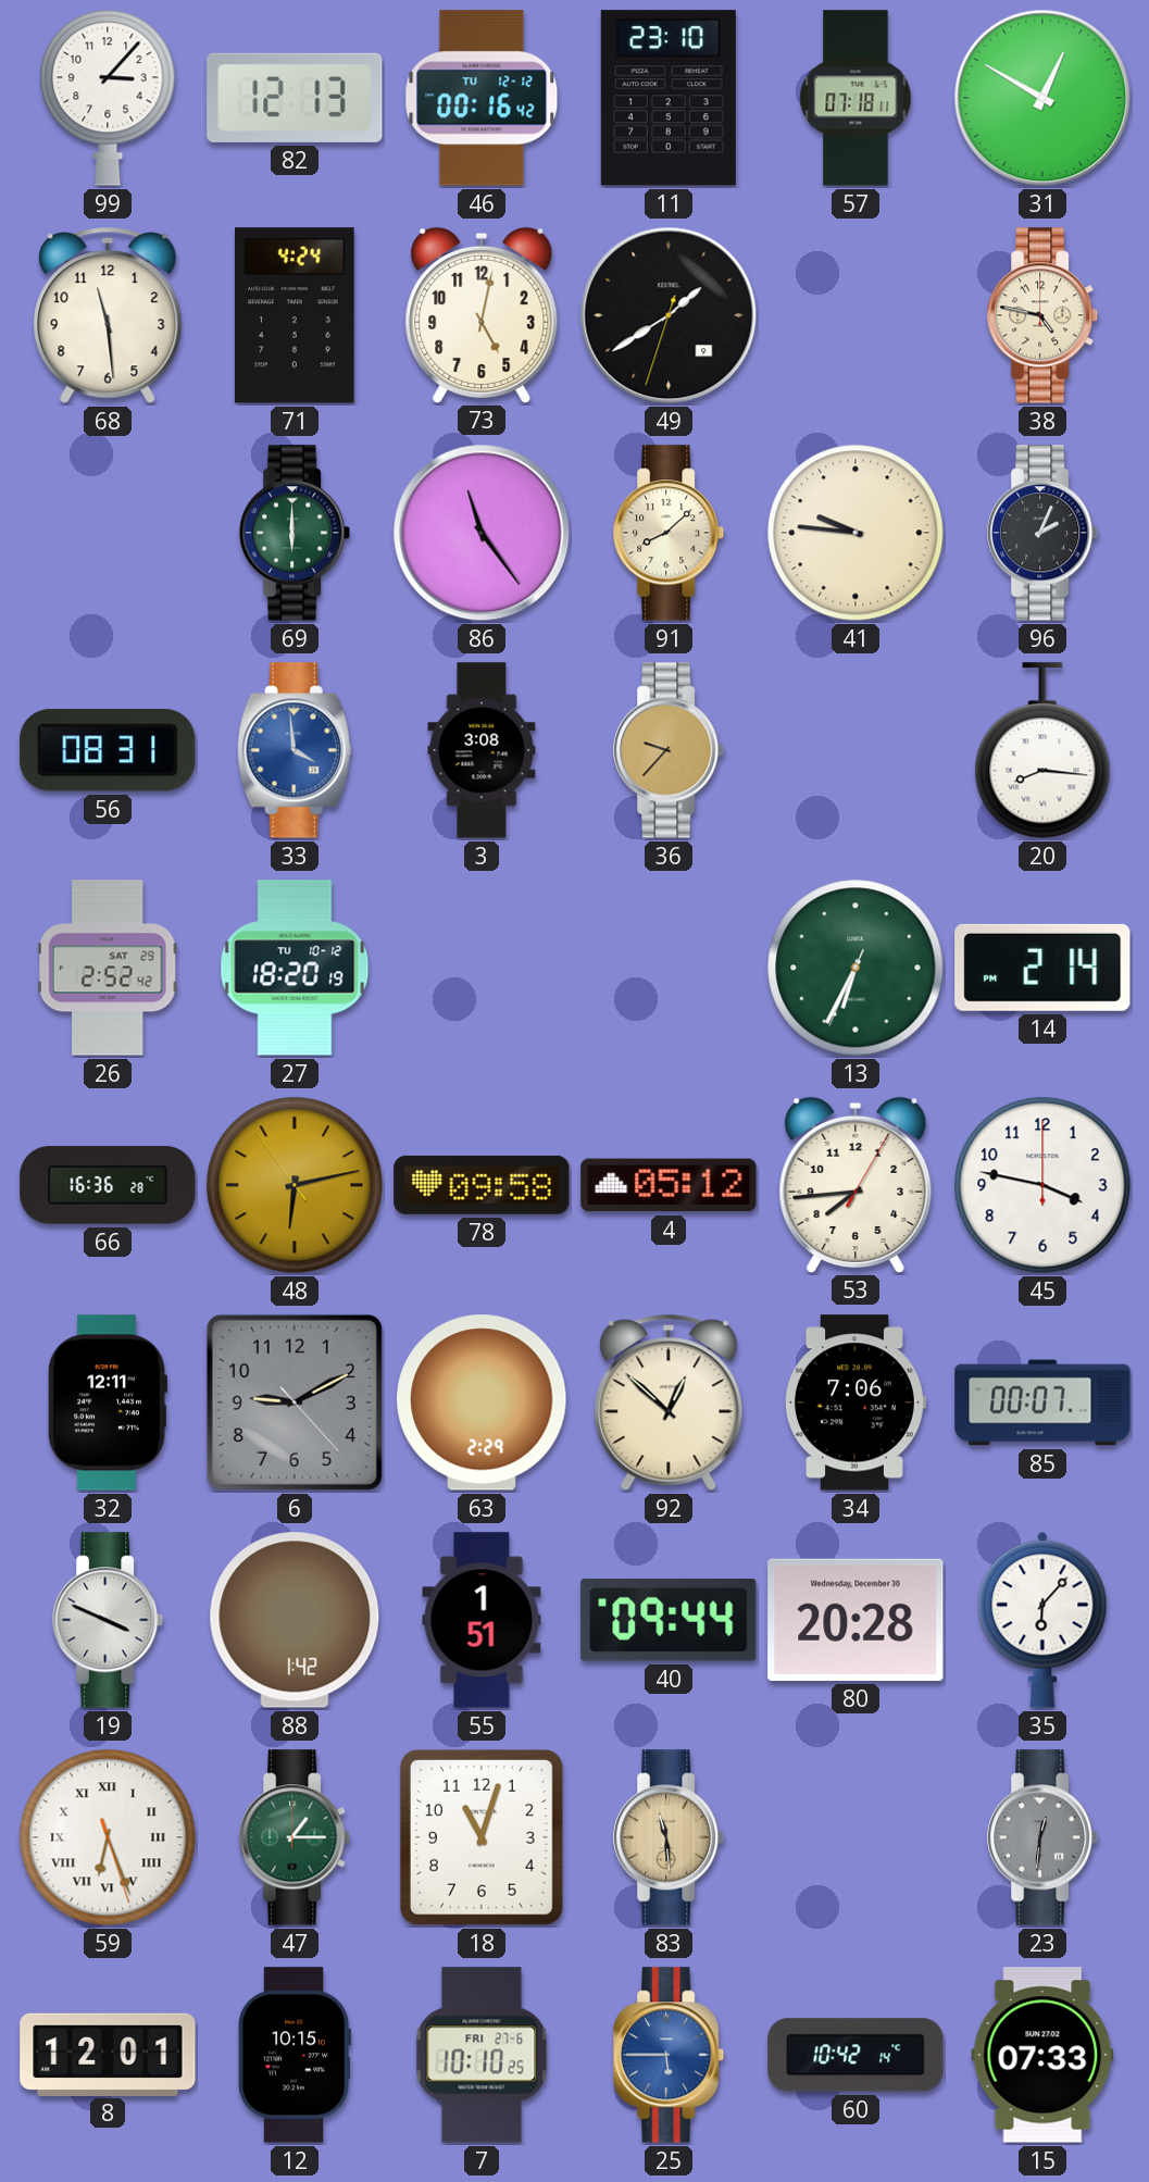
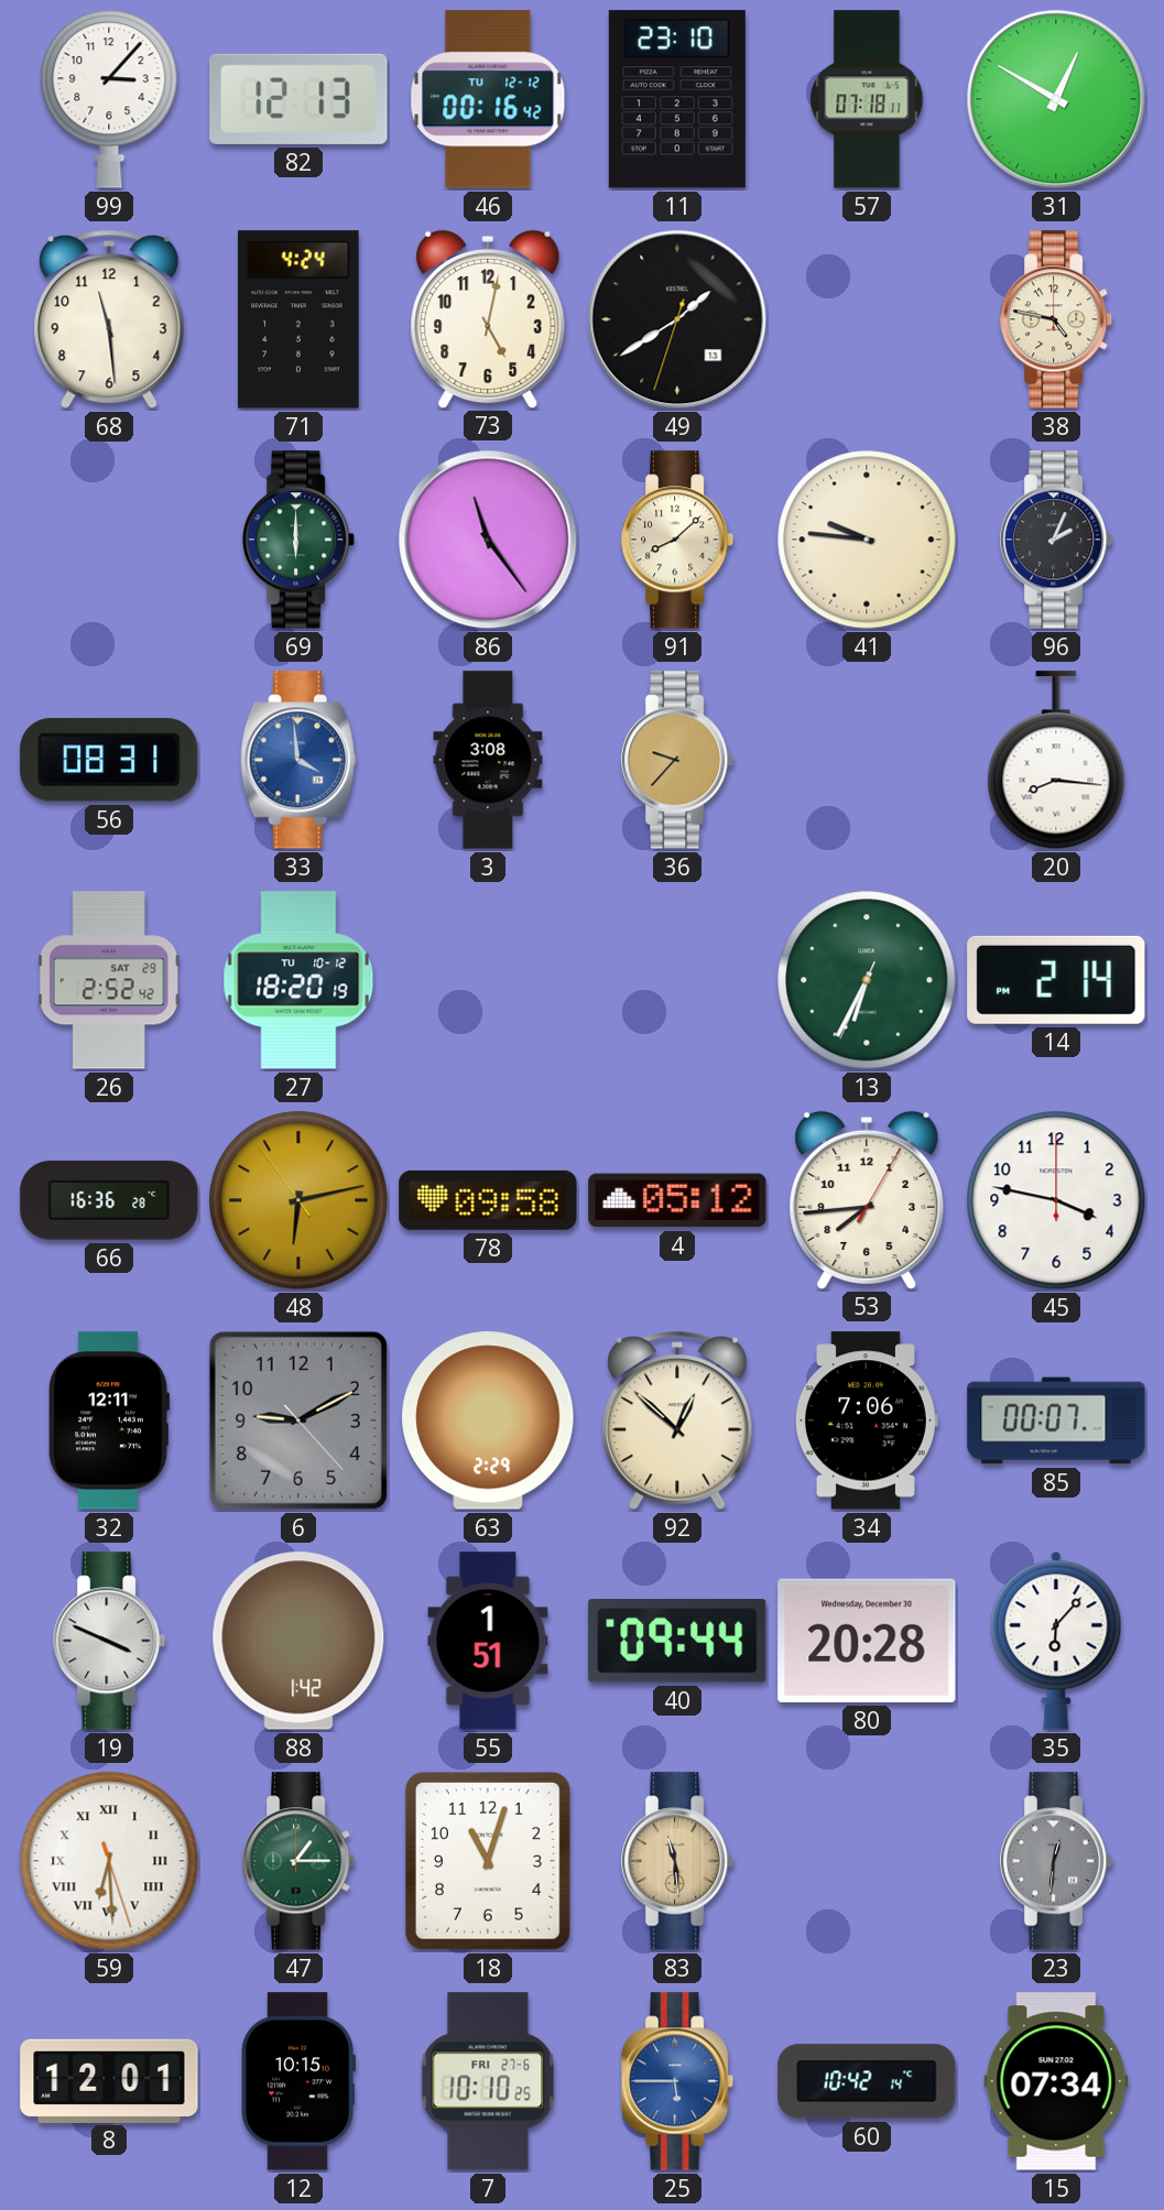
49 date: 9 -> 13
59: 6:26 -> 6:29
15: 07:33 -> 07:34
